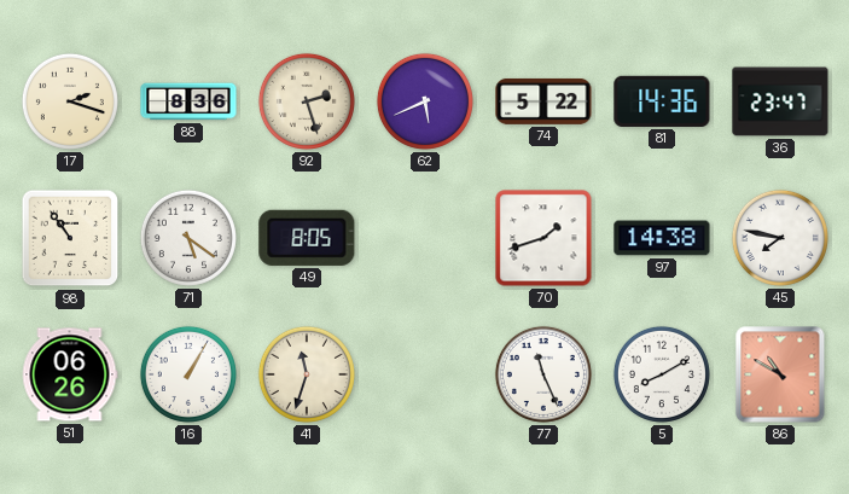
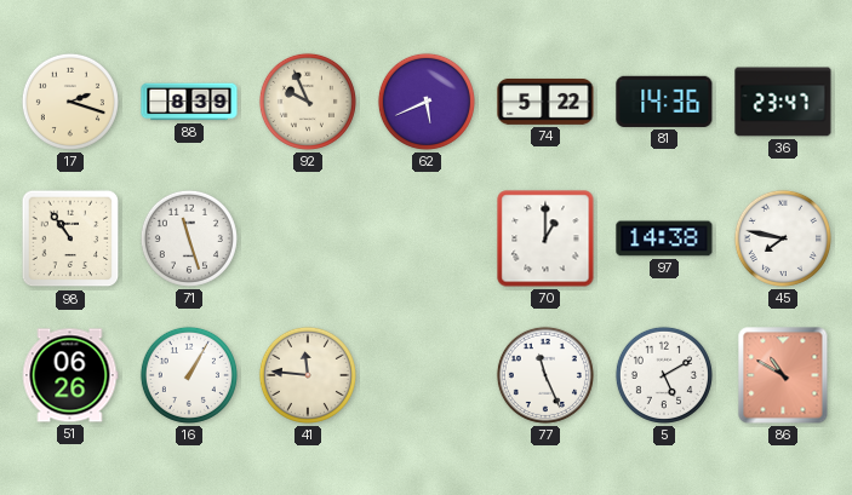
88: 8:36 -> 8:39
92: 2:27 -> 9:56
71: 5:21 -> 11:27
49: 8:05 -> none
70: 1:42 -> 1:00
41: 11:33 -> 11:46
5: 8:10 -> 5:10
